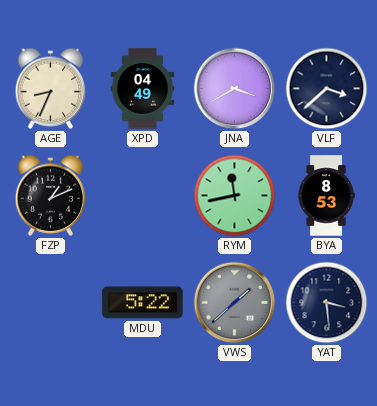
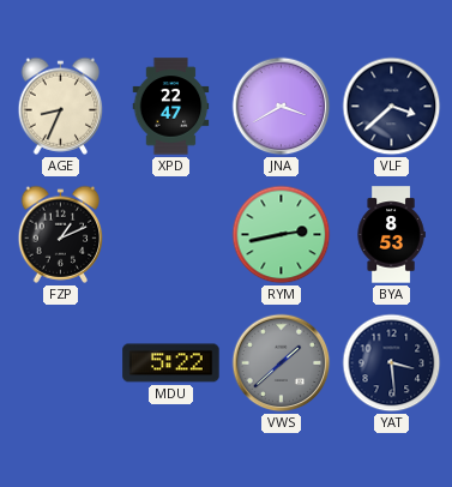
XPD: 04:49 -> 22:47
RYM: 11:43 -> 2:43
